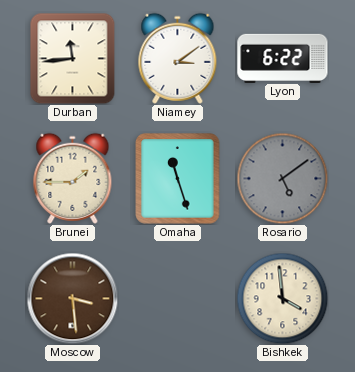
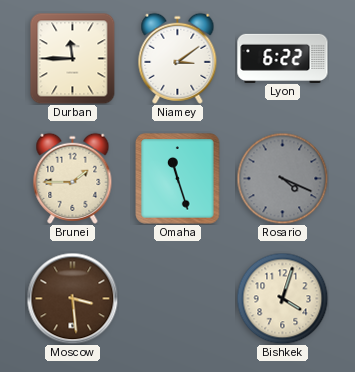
Durban: 11:44 -> 11:45
Rosario: 5:09 -> 4:19
Bishkek: 3:59 -> 4:03
